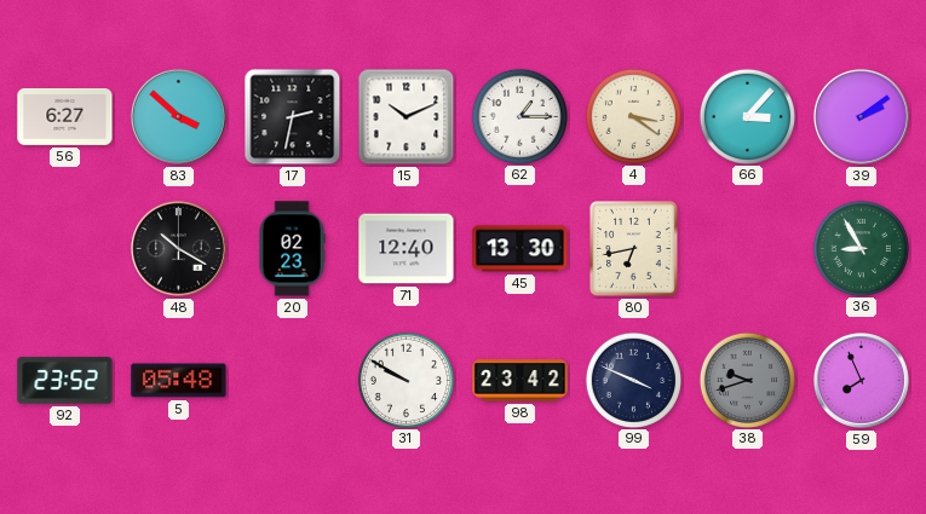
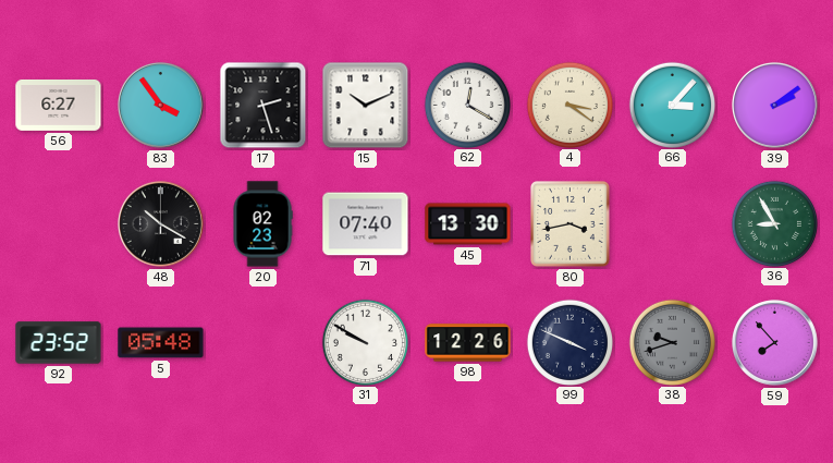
83: 3:52 -> 3:54
17: 2:32 -> 2:27
62: 1:15 -> 12:20
71: 12:40 -> 07:40
80: 6:43 -> 3:43
98: 23:42 -> 12:26
59: 7:56 -> 7:53
